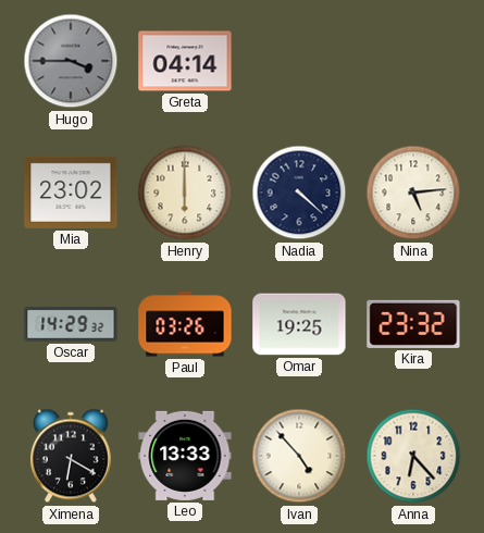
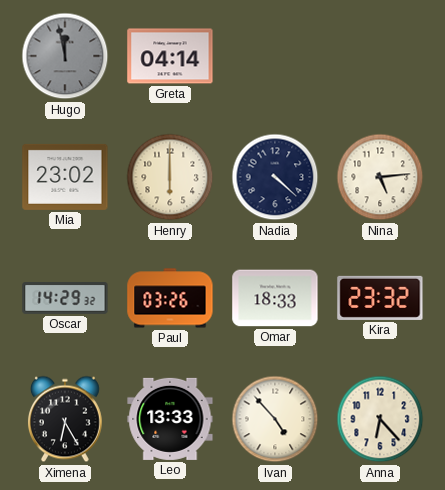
Hugo: 3:45 -> 11:58
Omar: 19:25 -> 18:33
Ximena: 6:20 -> 6:25
